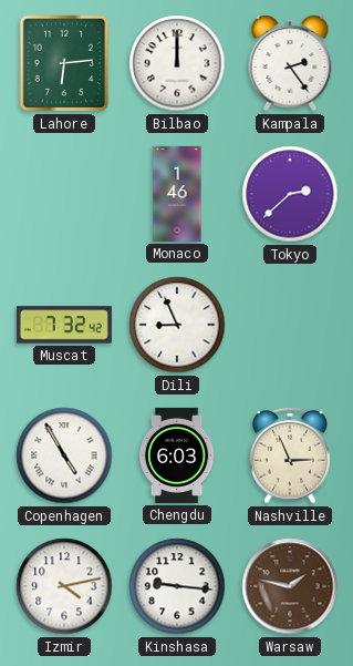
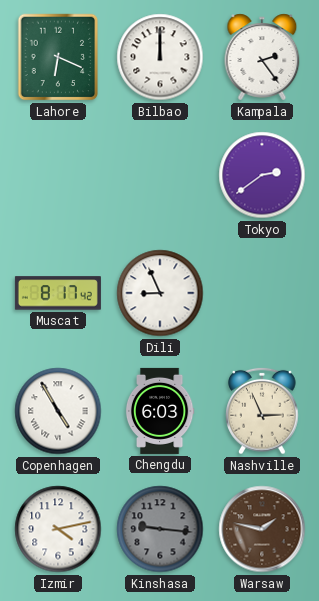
Lahore: 6:14 -> 6:19
Monaco: 1:46 -> none
Tokyo: 2:38 -> 2:39
Muscat: 7:32 -> 8:17
Kinshasa dial: white -> grey
